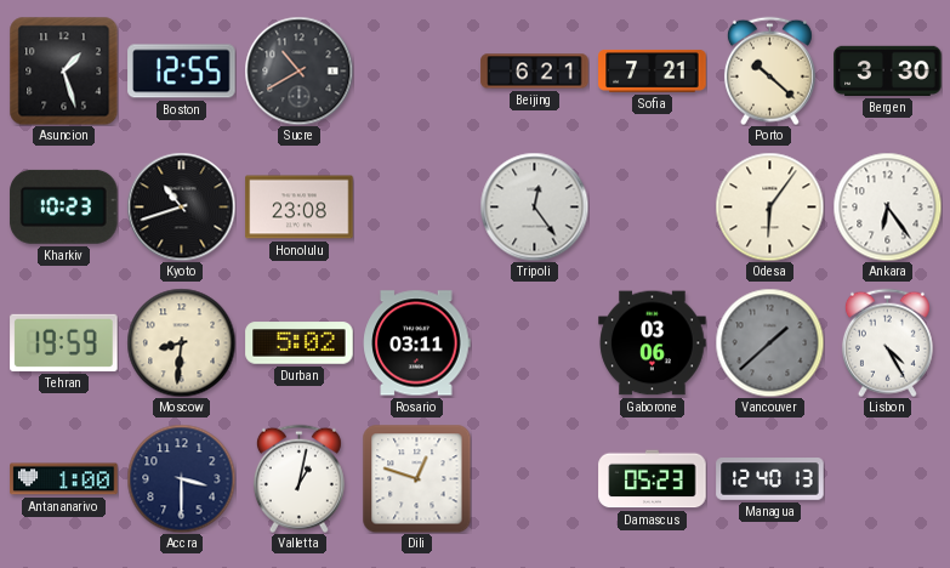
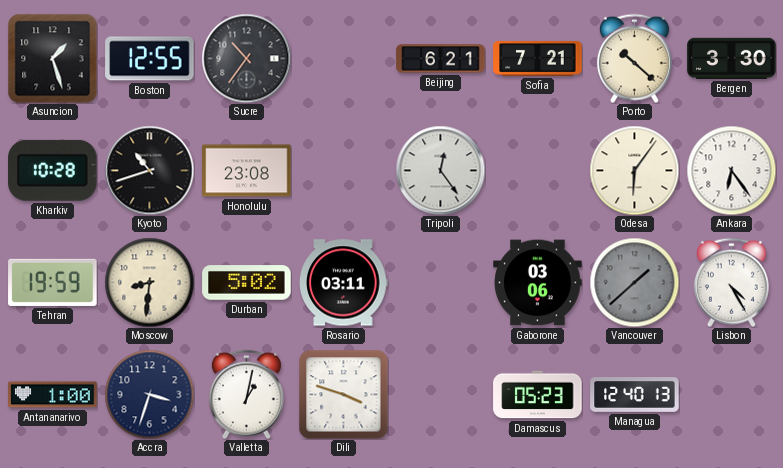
Sucre: 10:40 -> 10:36
Kharkiv: 10:23 -> 10:28
Accra: 3:30 -> 3:33
Dili: 12:48 -> 3:48
